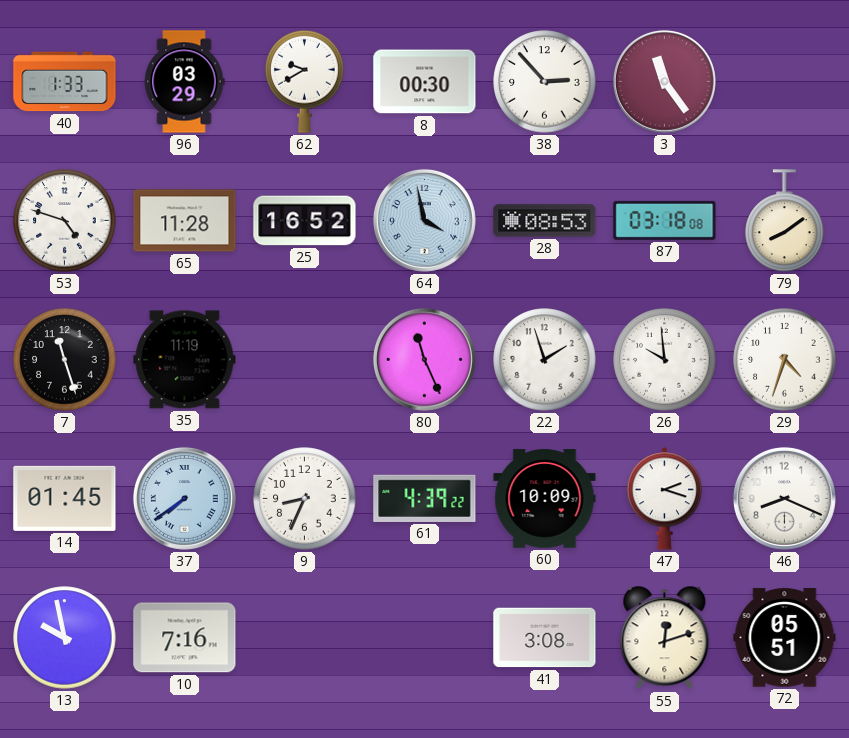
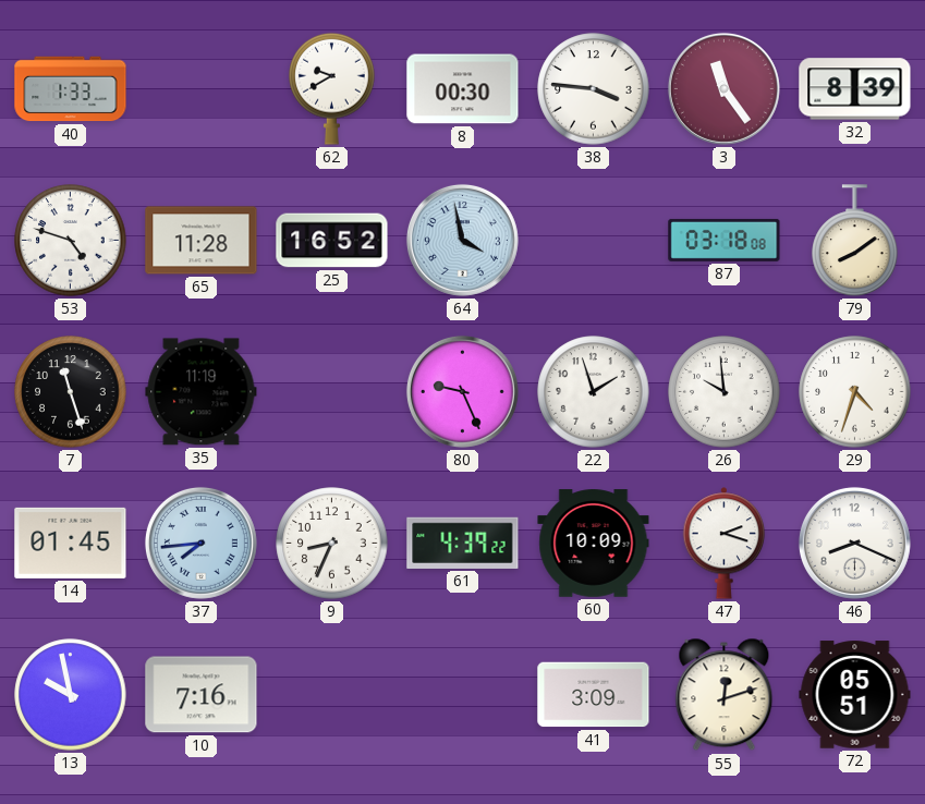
96: 03:29 -> none
38: 2:53 -> 3:46
32: none -> 8:39
28: 08:53 -> none
80: 11:26 -> 9:26
37: 7:39 -> 7:44
41: 3:08 -> 3:09
